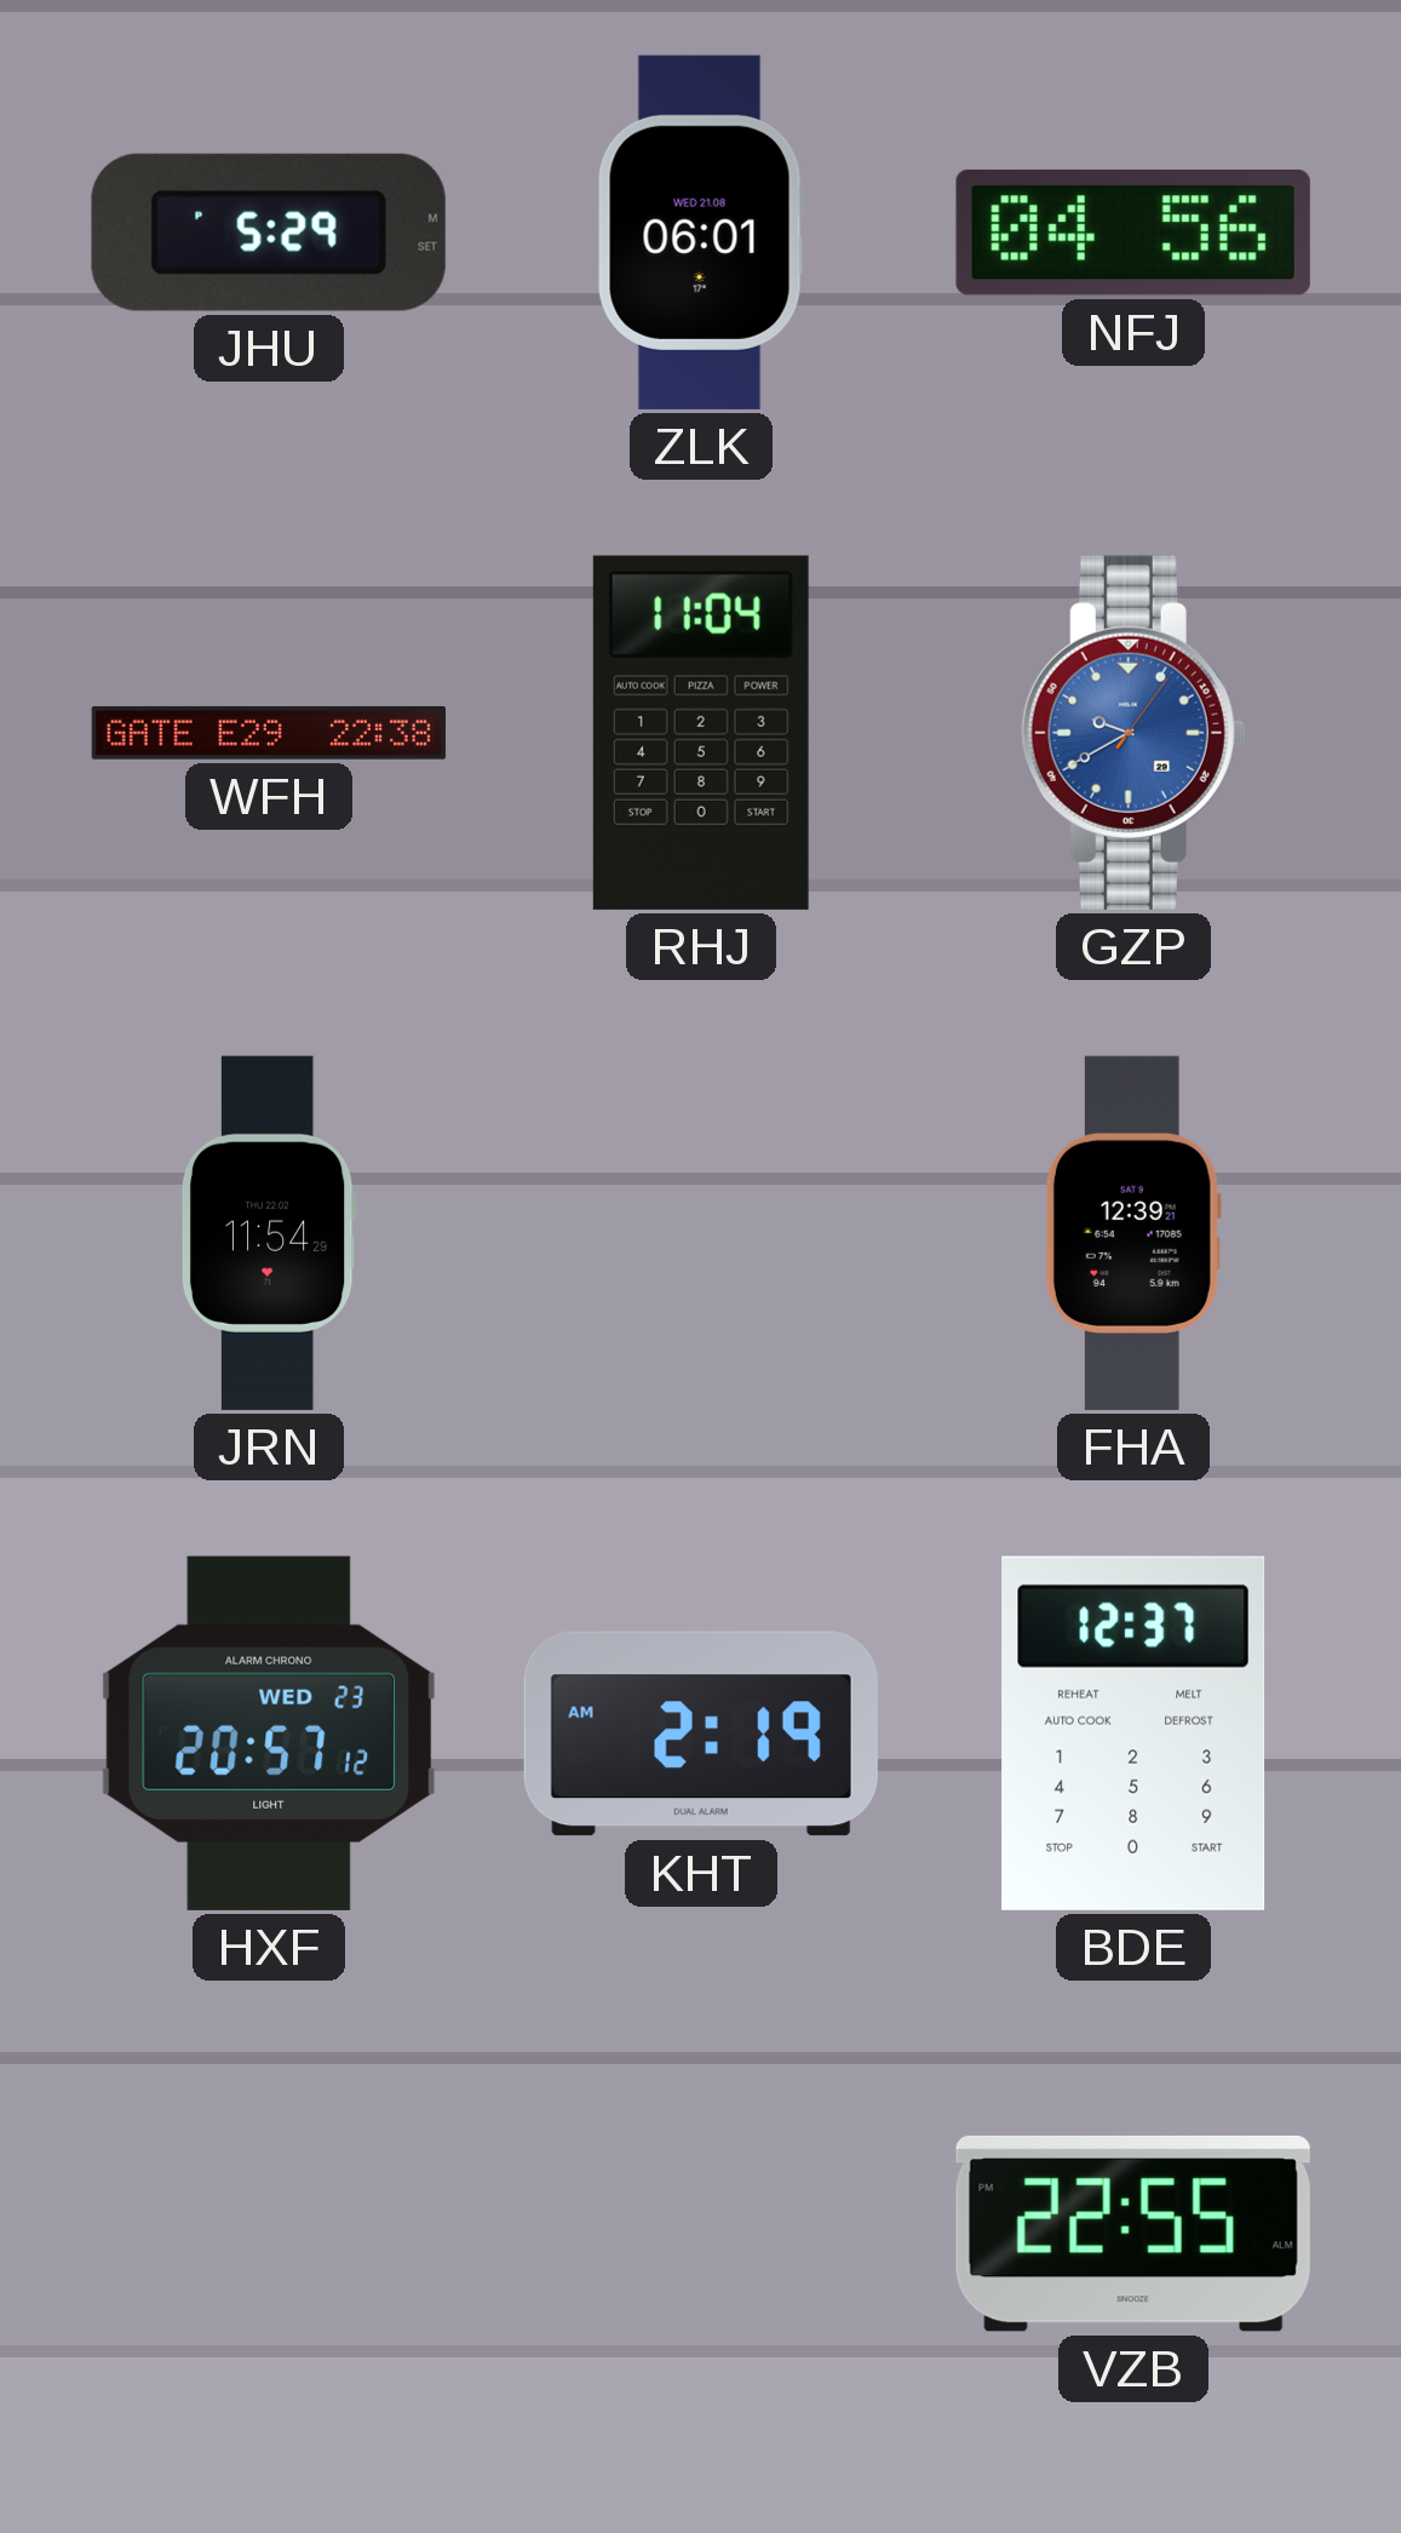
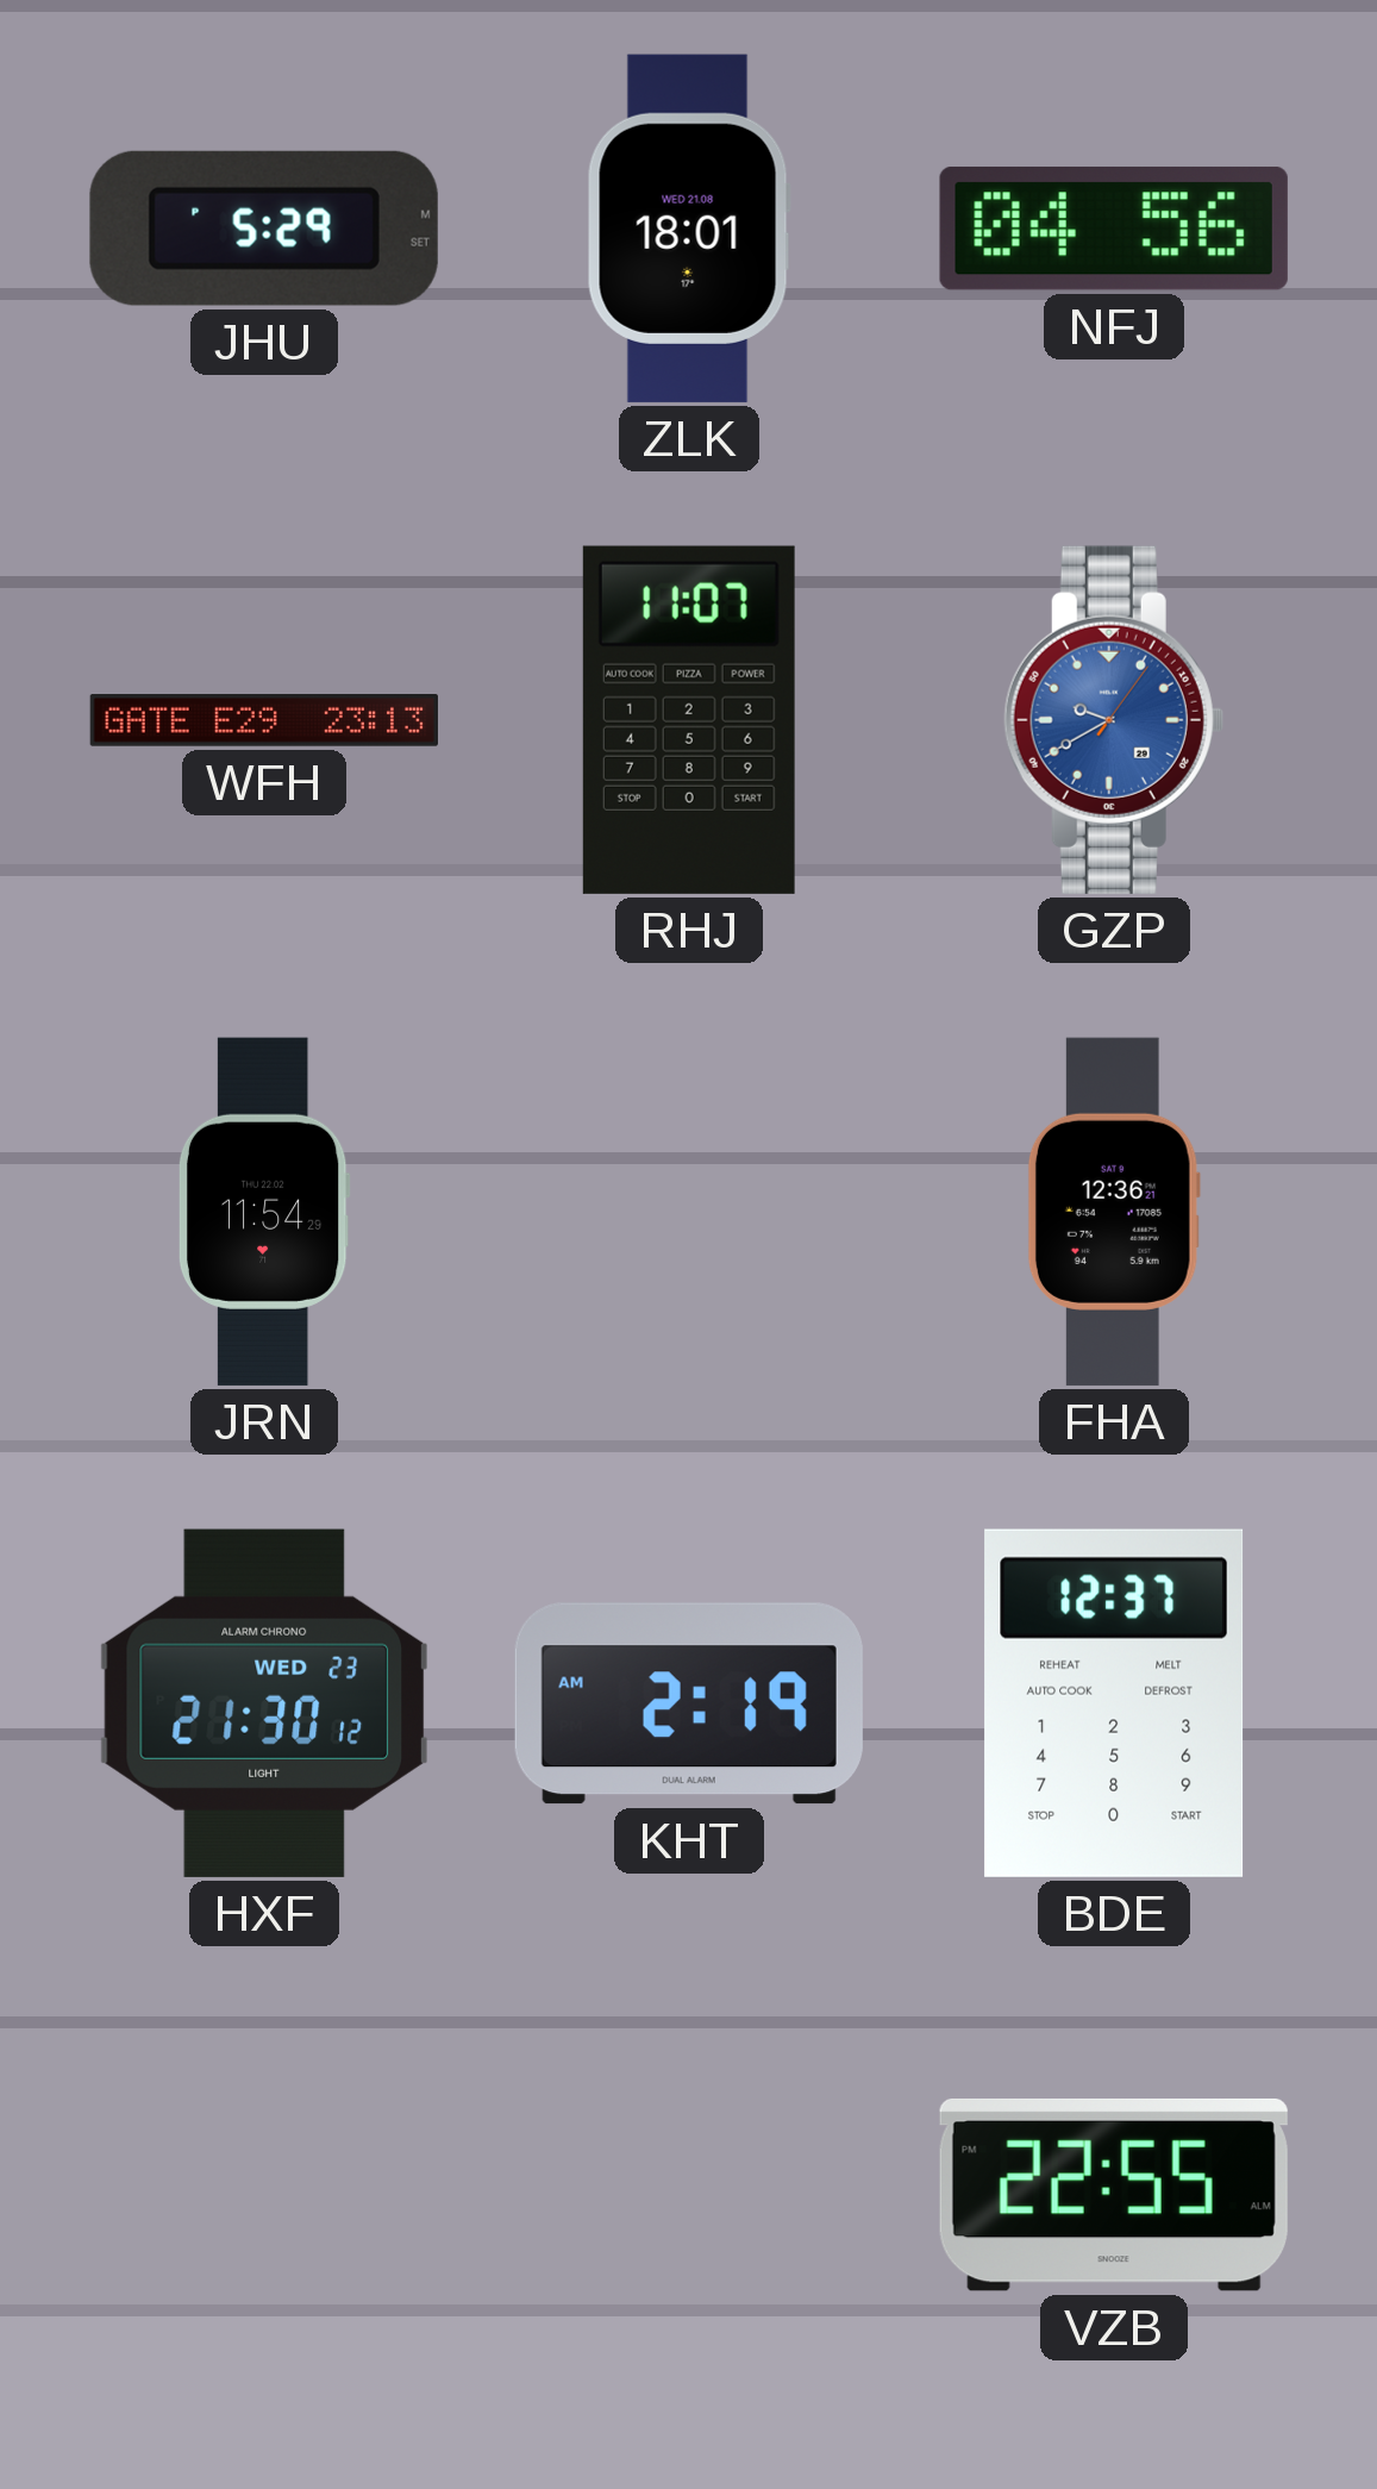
ZLK: 06:01 -> 18:01
WFH: 22:38 -> 23:13
RHJ: 11:04 -> 11:07
FHA: 12:39 -> 12:36
HXF: 20:57 -> 21:30
